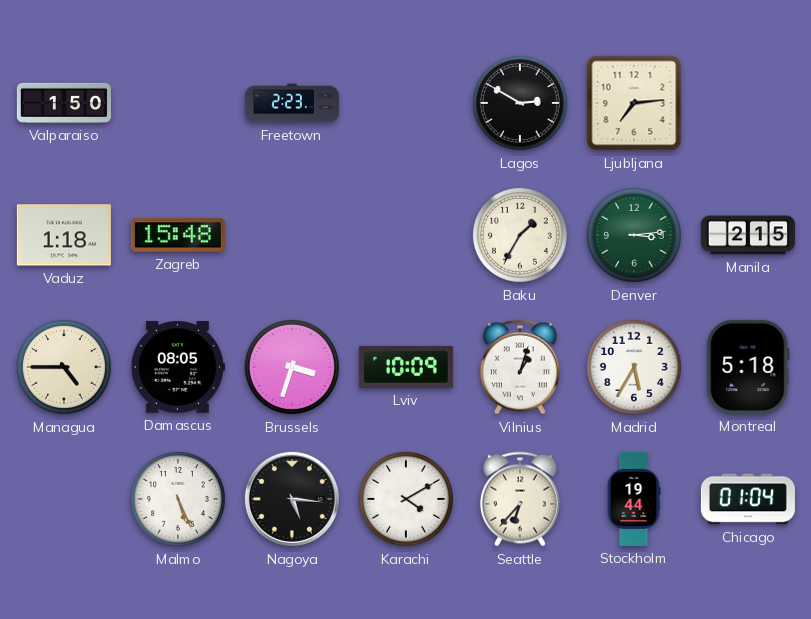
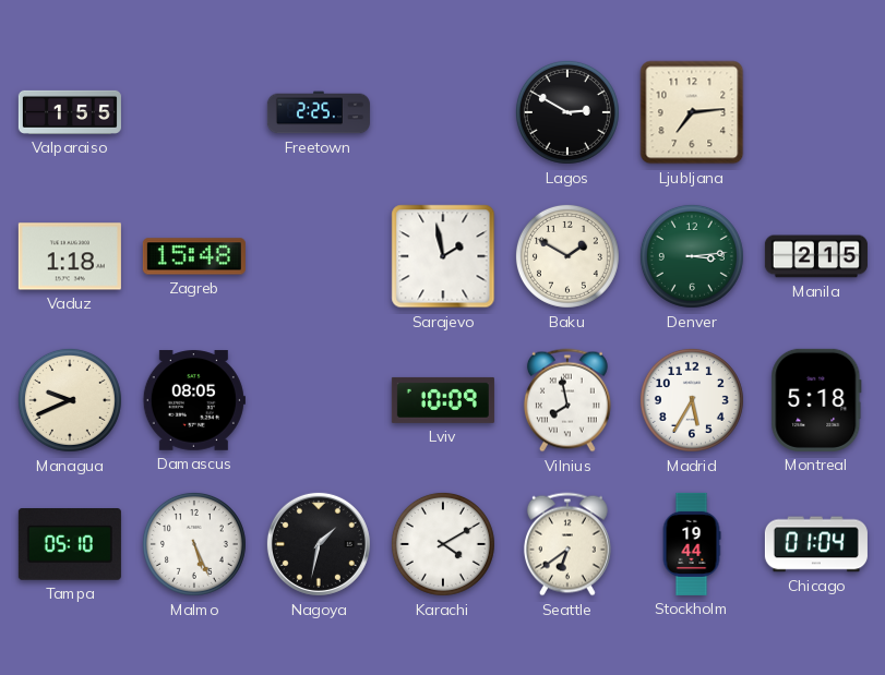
Valparaiso: 1:50 -> 1:55
Freetown: 2:23 -> 2:25
Sarajevo: none -> 1:58
Baku: 1:35 -> 1:50
Managua: 4:45 -> 9:41
Brussels: 3:33 -> none
Vilnius: 1:03 -> 7:58
Tampa: none -> 05:10
Nagoya: 5:16 -> 1:32
Seattle: 6:37 -> 6:39
